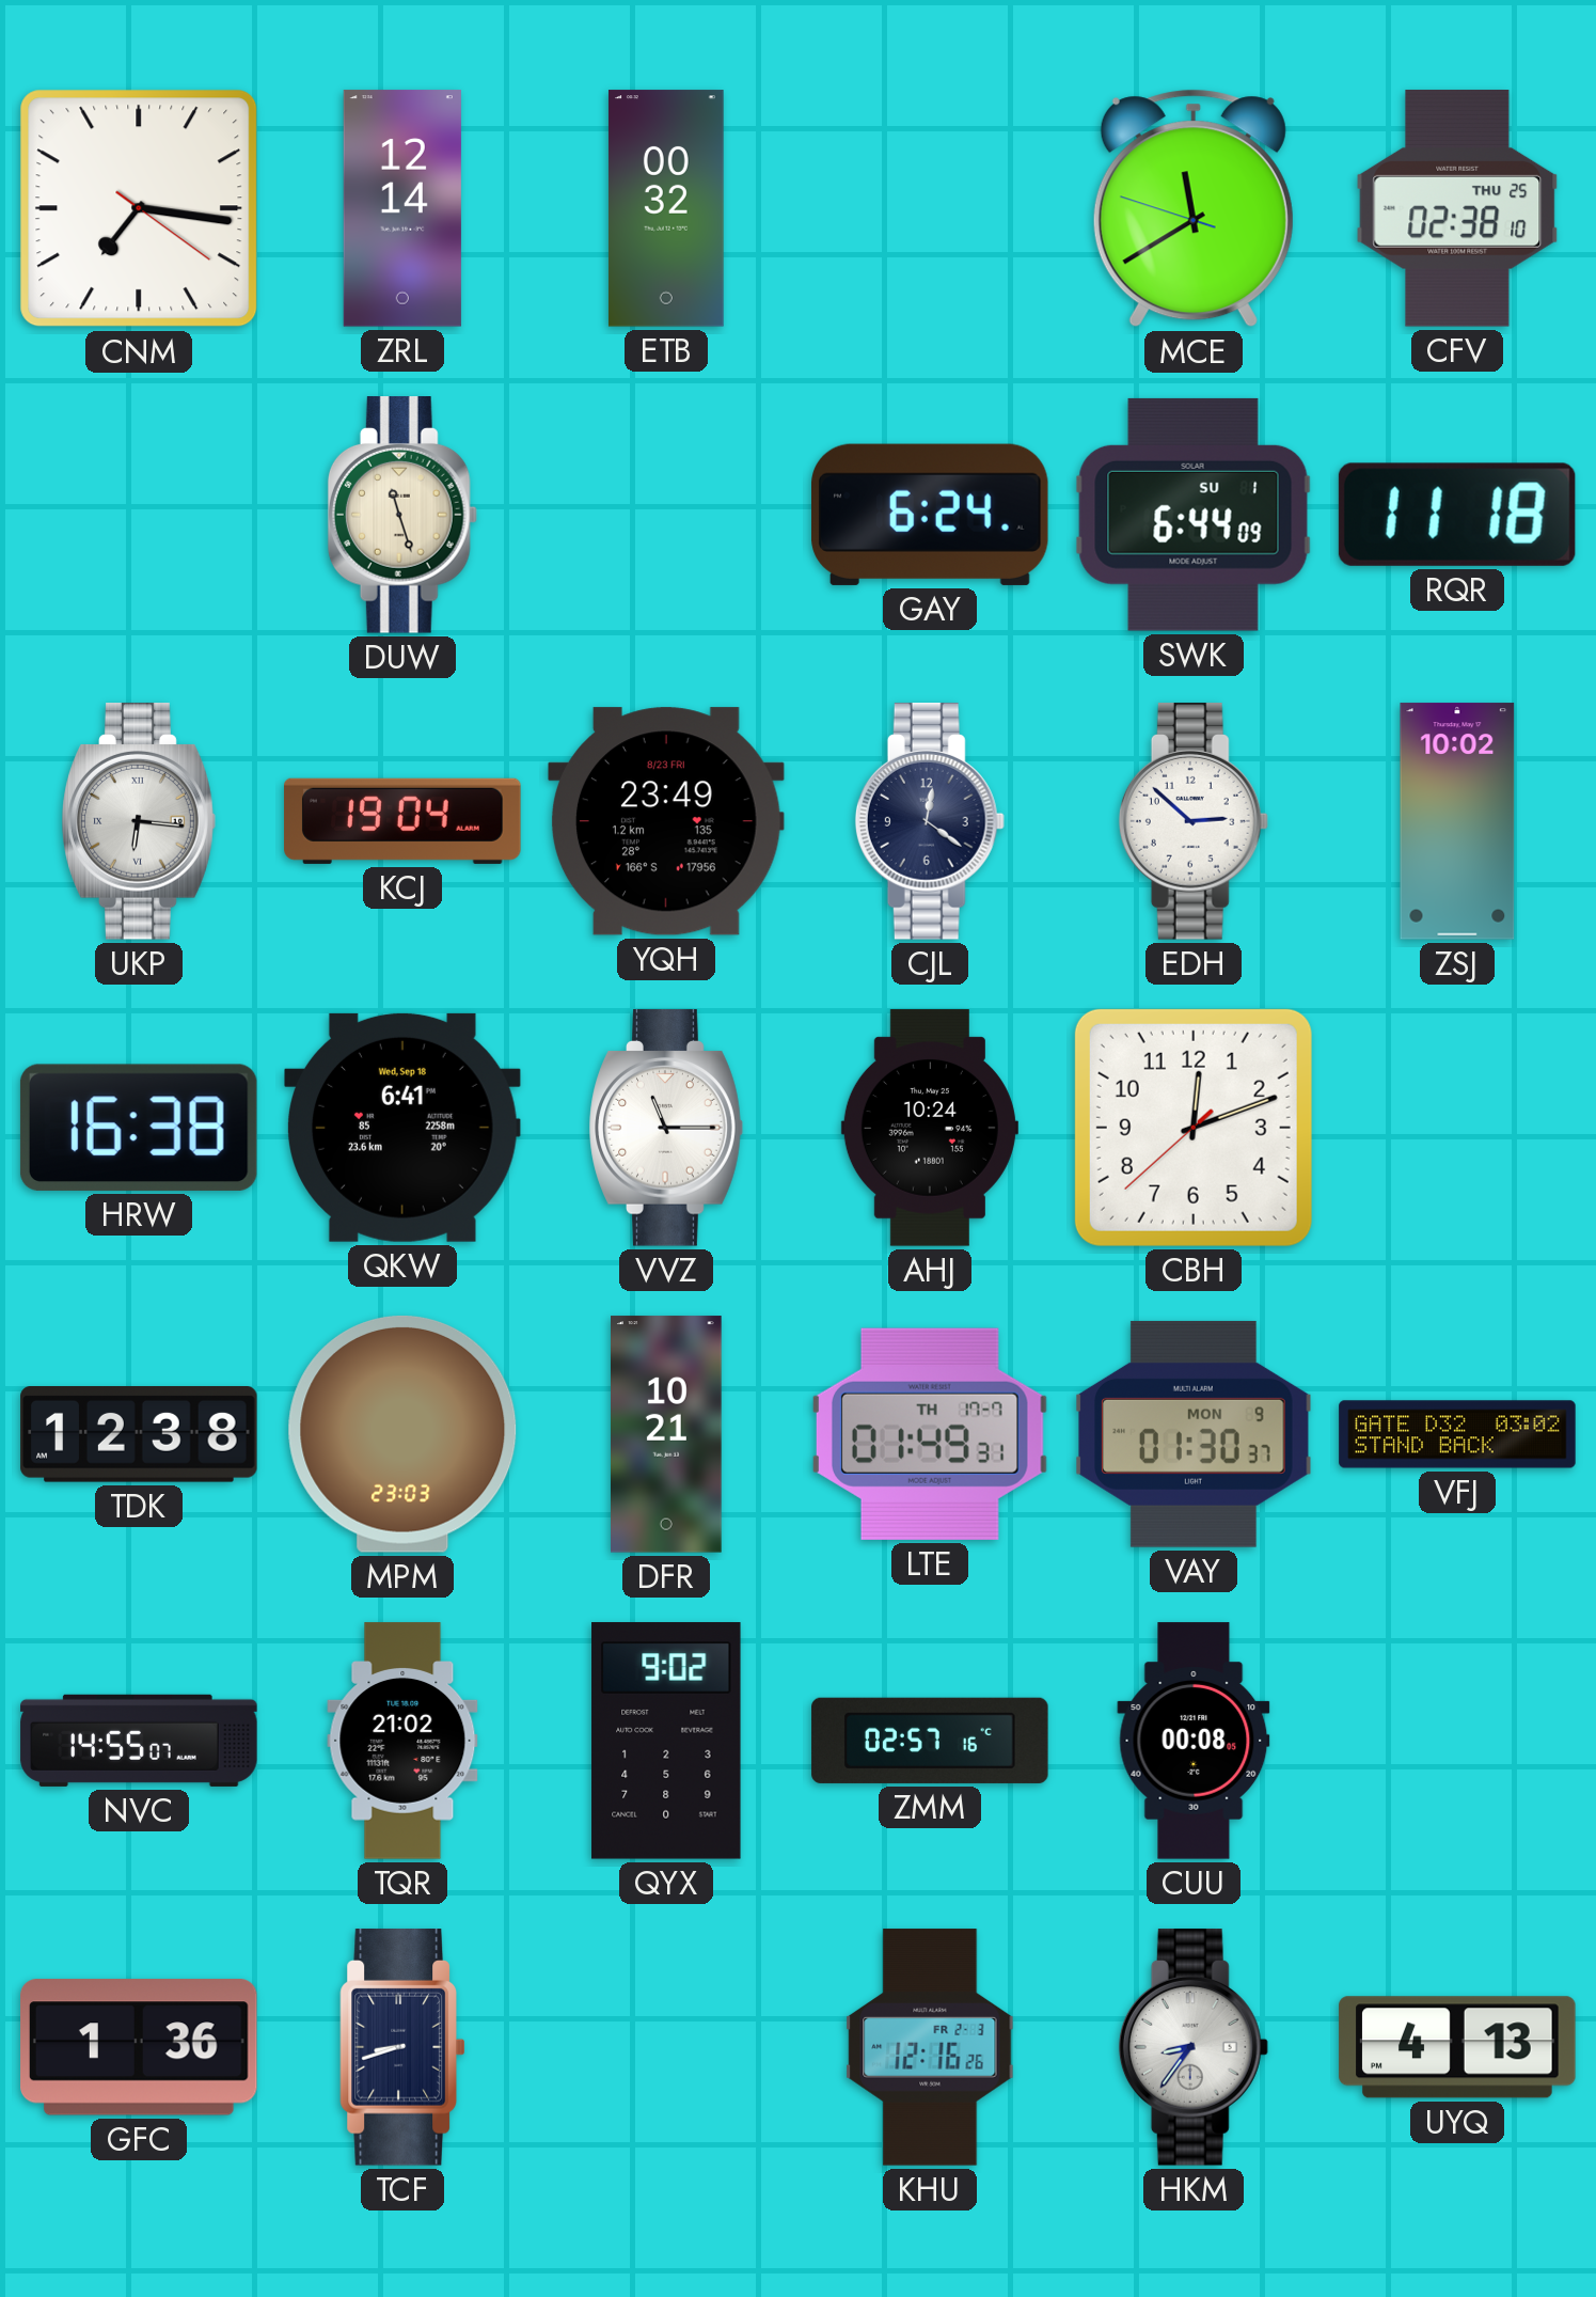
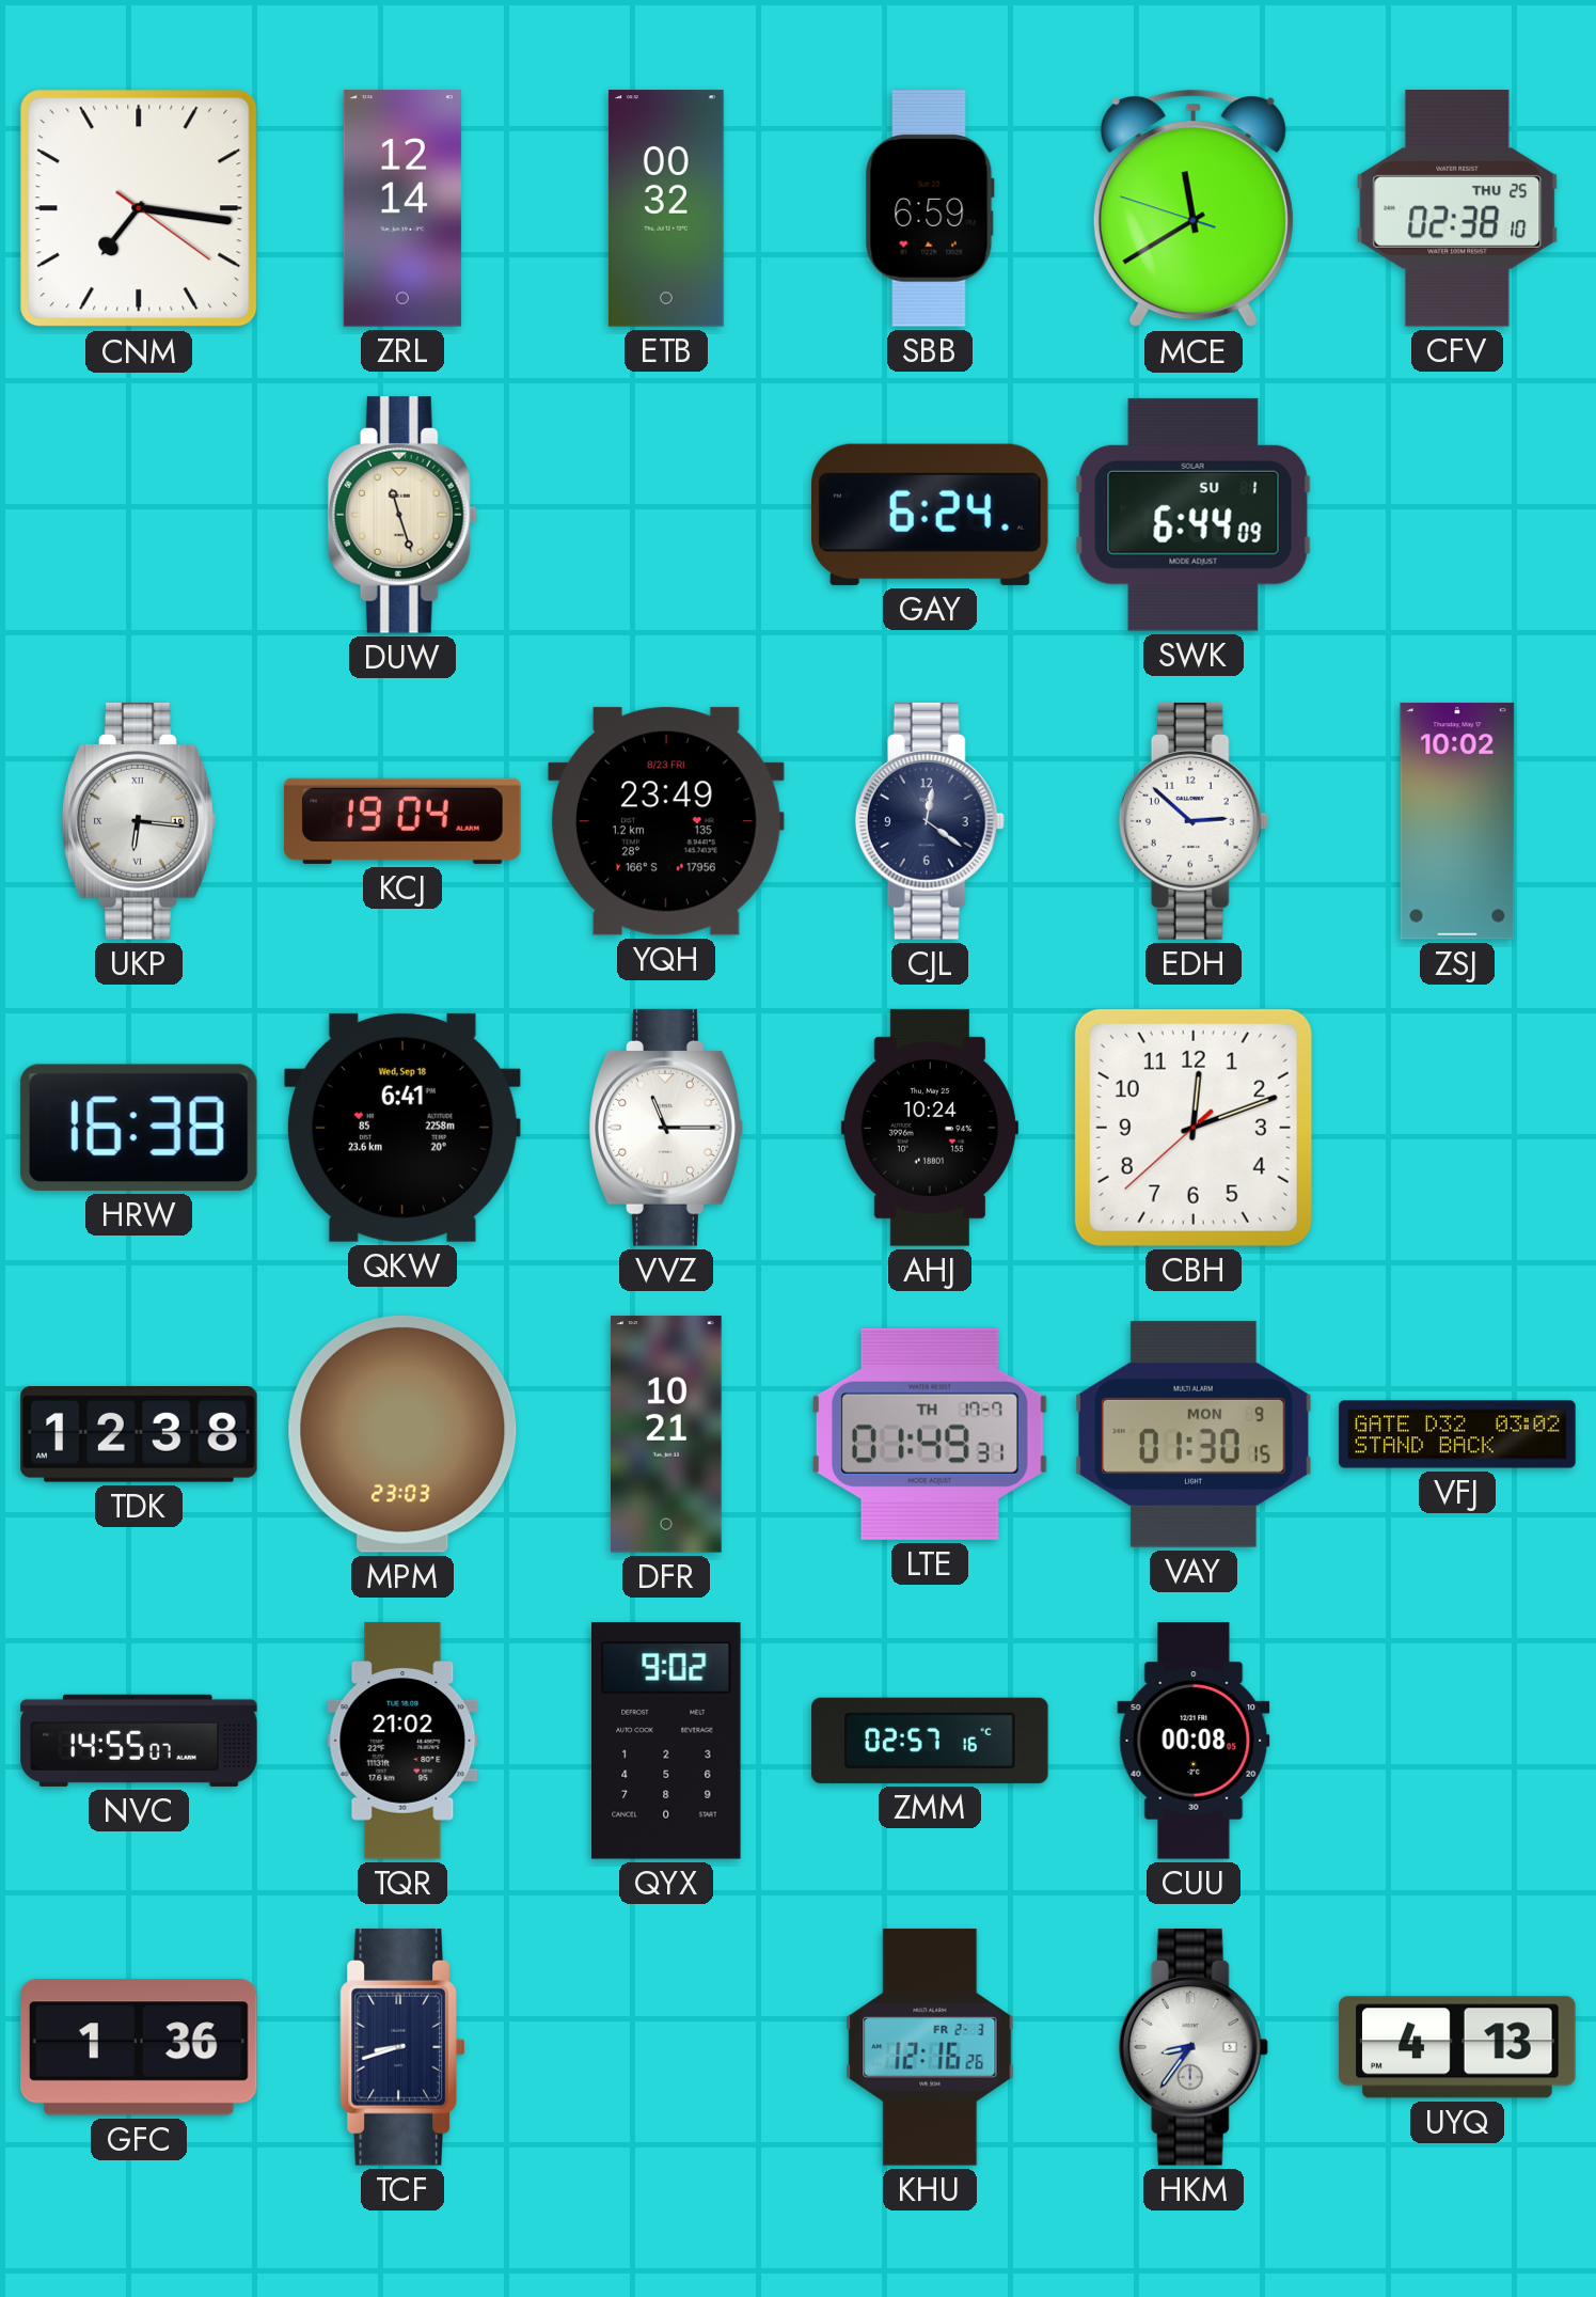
SBB: none -> 6:59
RQR: 11:18 -> none
VAY: 01:30:37 -> 01:30:15
